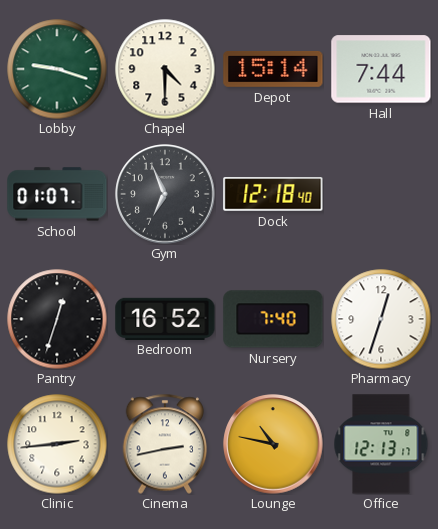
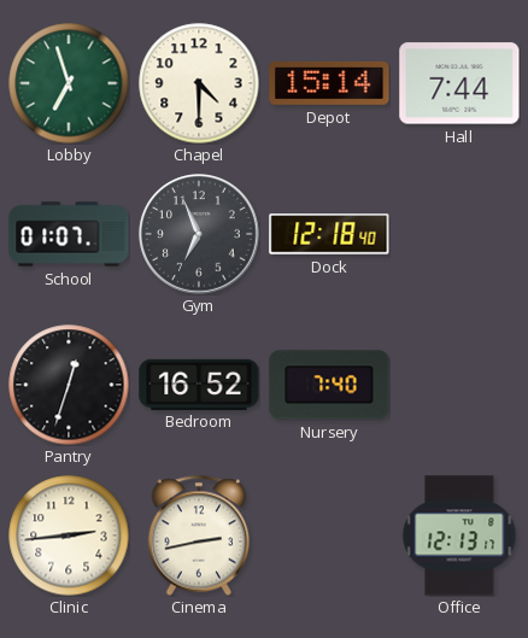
Lobby: 9:18 -> 6:57
Pharmacy: 12:33 -> none
Lounge: 10:47 -> none
